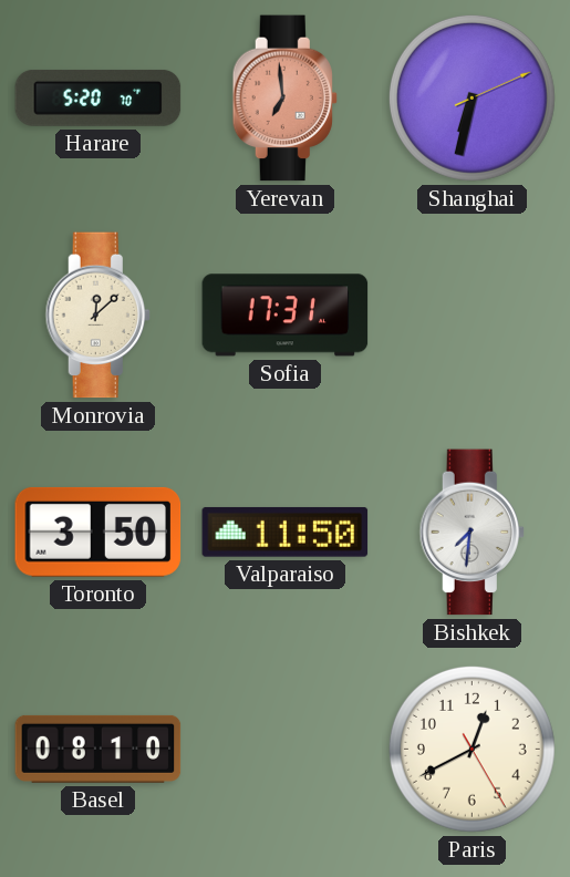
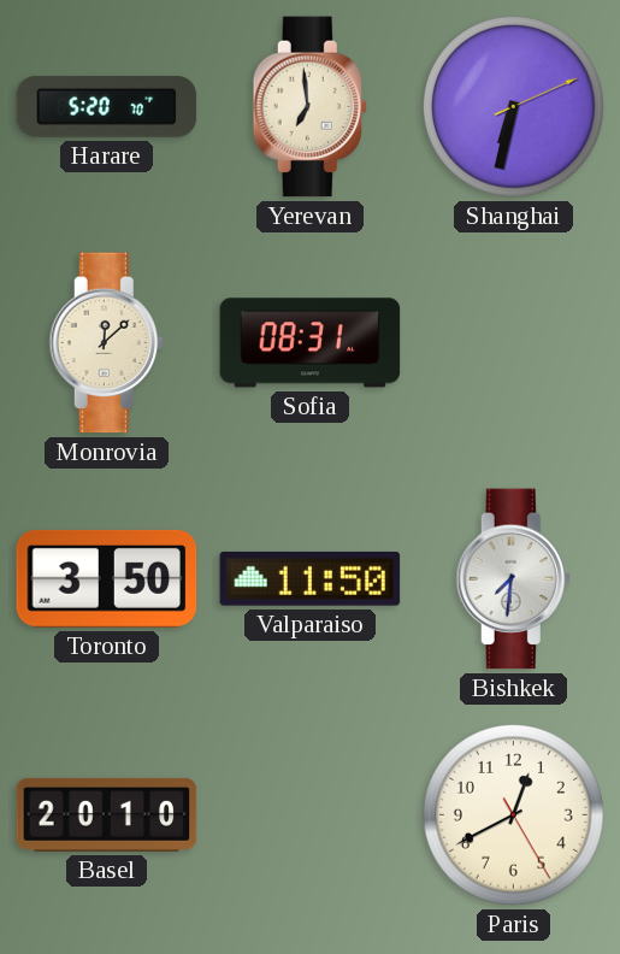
Yerevan dial: salmon -> cream
Sofia: 17:31 -> 08:31
Basel: 08:10 -> 20:10
